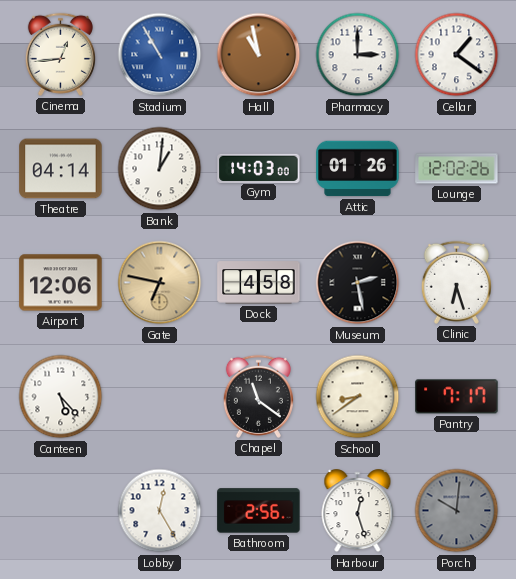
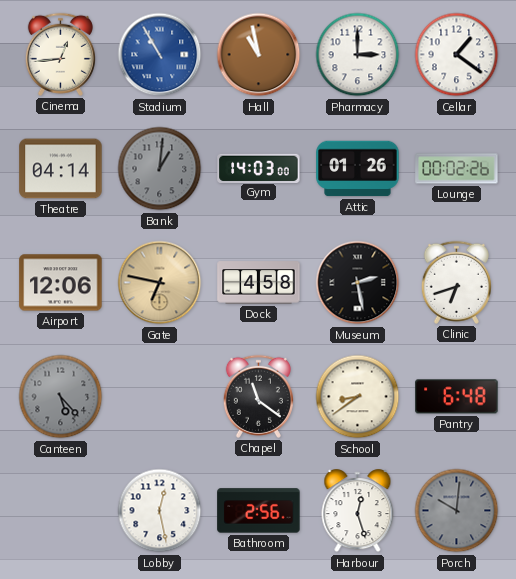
Bank dial: white -> grey
Lounge: 12:02 -> 00:02
Clinic: 6:27 -> 6:42
Canteen dial: white -> grey
Pantry: 7:17 -> 6:48
Lobby: 12:25 -> 12:28
